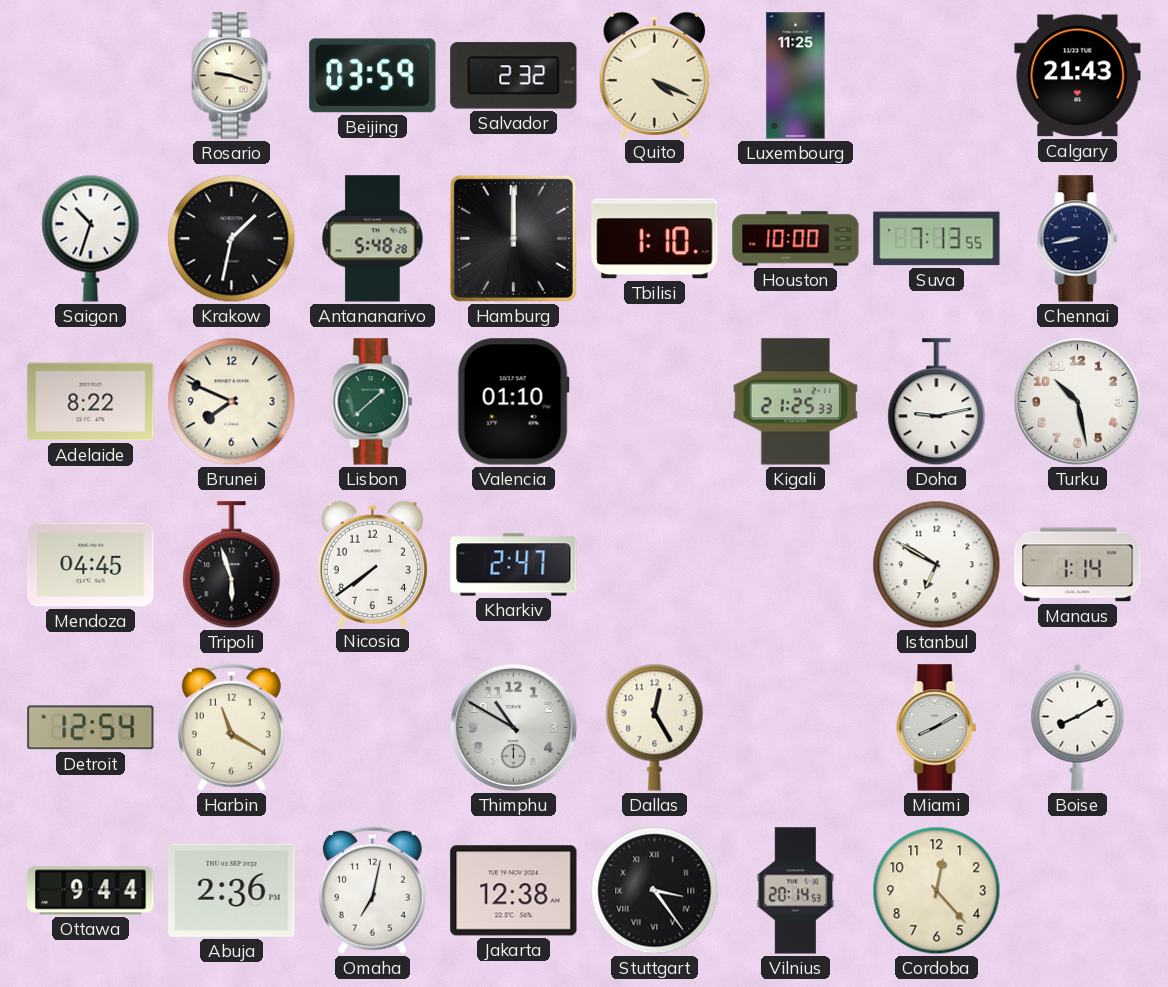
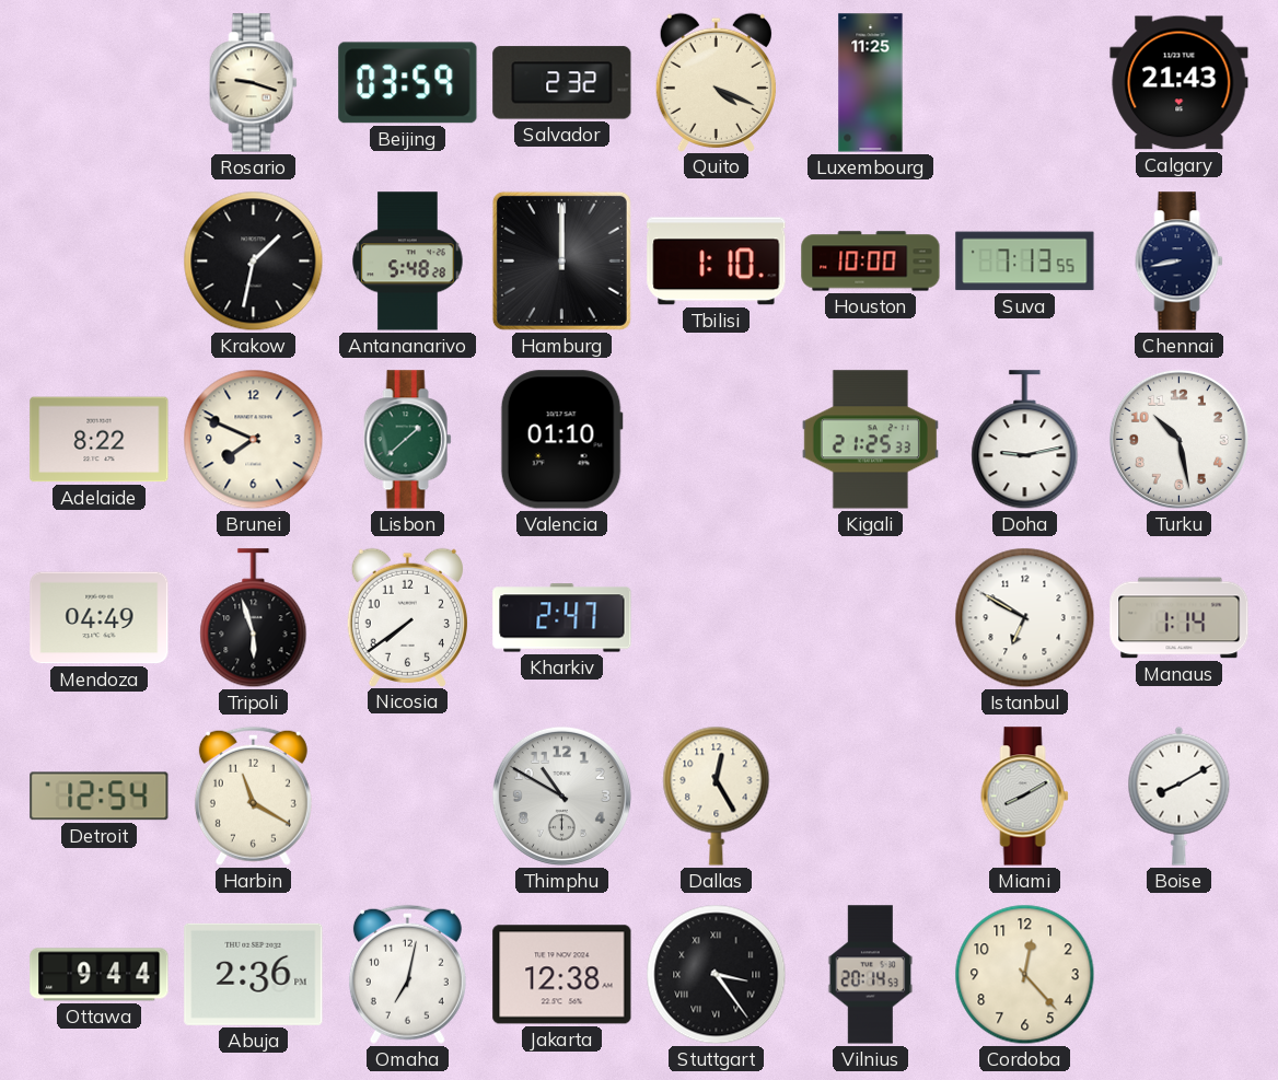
Saigon: 10:33 -> none
Mendoza: 04:45 -> 04:49
